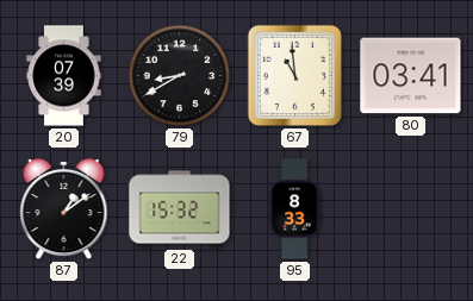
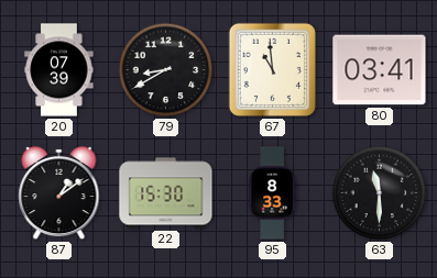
22: 15:32 -> 15:30
63: none -> 11:30
